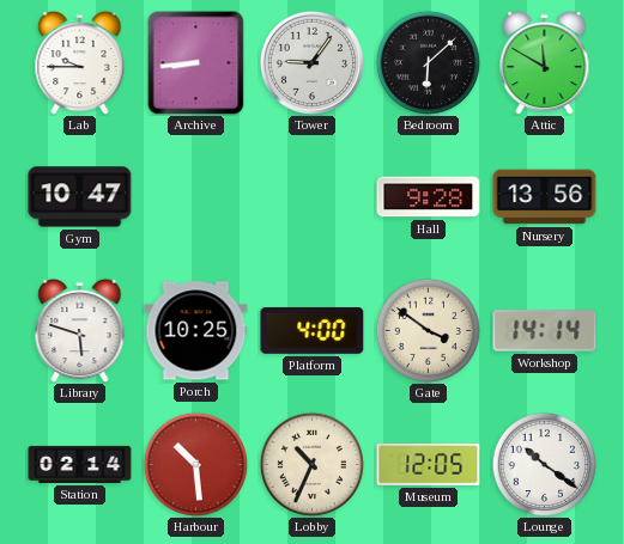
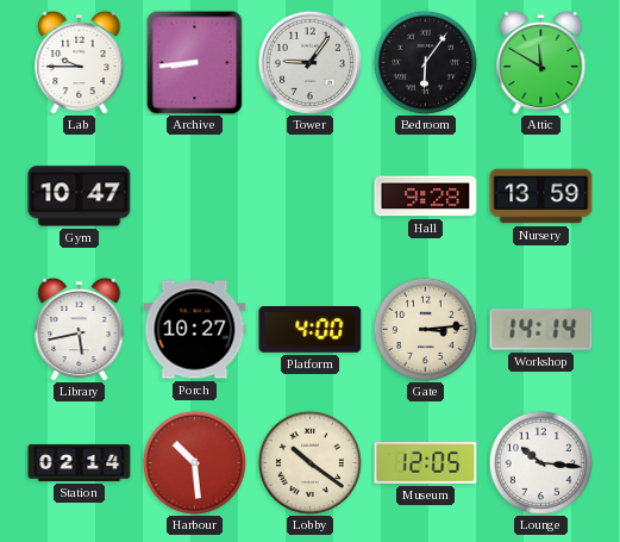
Bedroom: 6:08 -> 6:06
Nursery: 13:56 -> 13:59
Library: 5:48 -> 5:43
Porch: 10:25 -> 10:27
Gate: 3:51 -> 3:14
Lobby: 10:34 -> 10:21
Lounge: 10:21 -> 10:16
